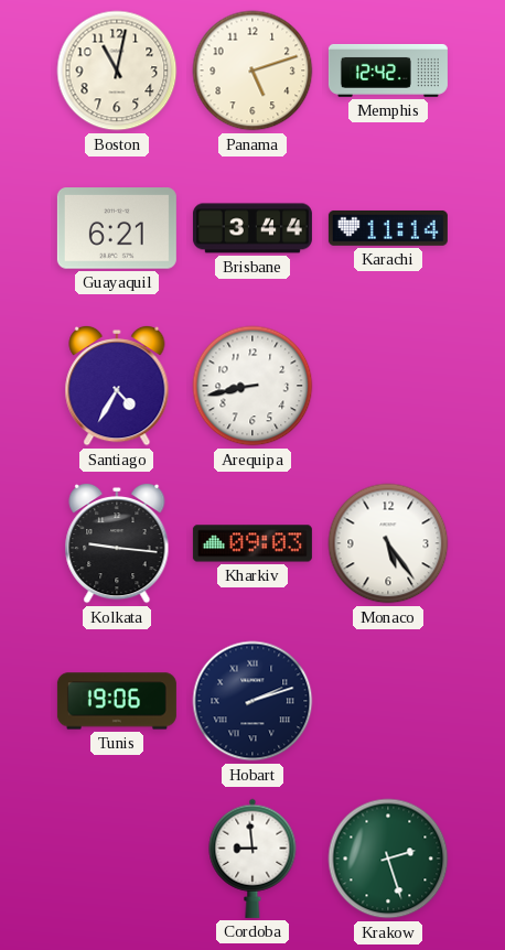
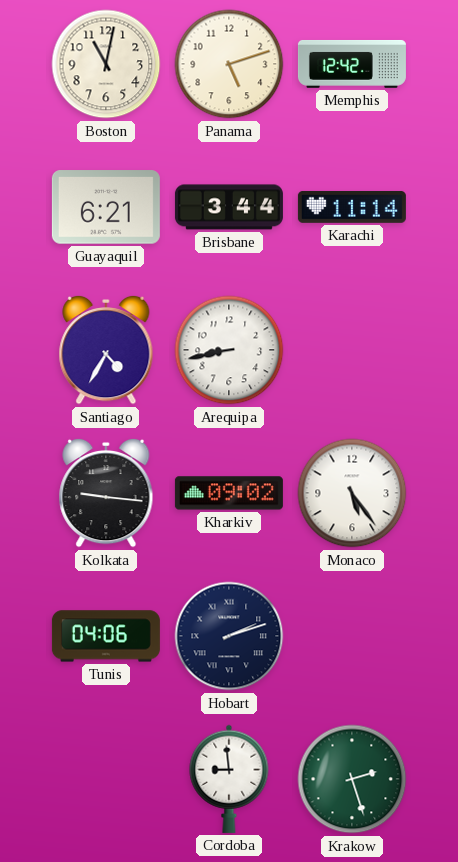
Kharkiv: 09:03 -> 09:02
Tunis: 19:06 -> 04:06
